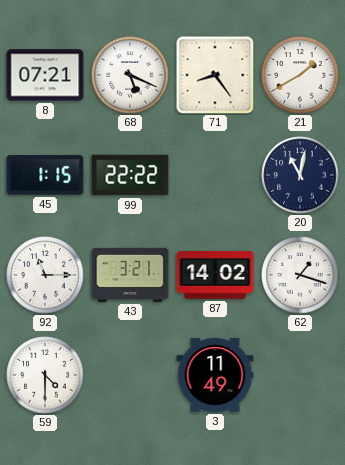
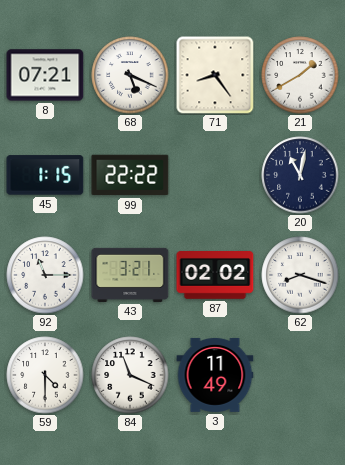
87: 14:02 -> 02:02
62: 1:18 -> 8:18
84: none -> 11:19
